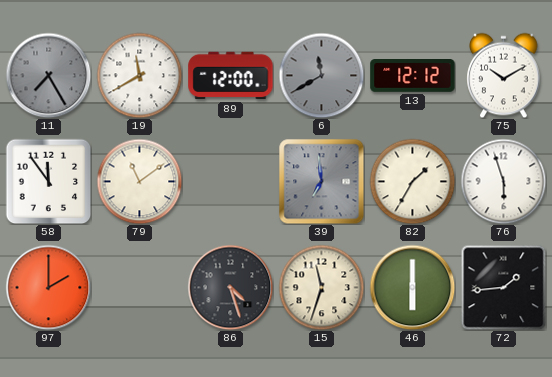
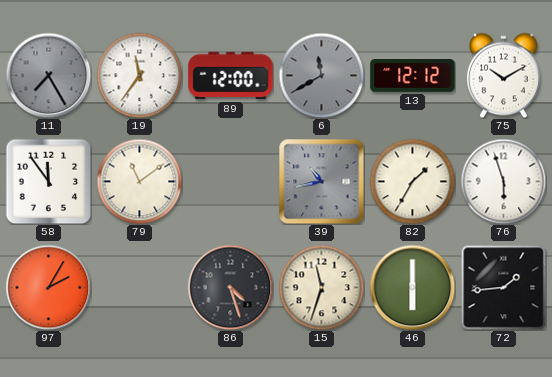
19: 11:40 -> 11:36
39: 6:59 -> 10:43
97: 2:00 -> 2:05
